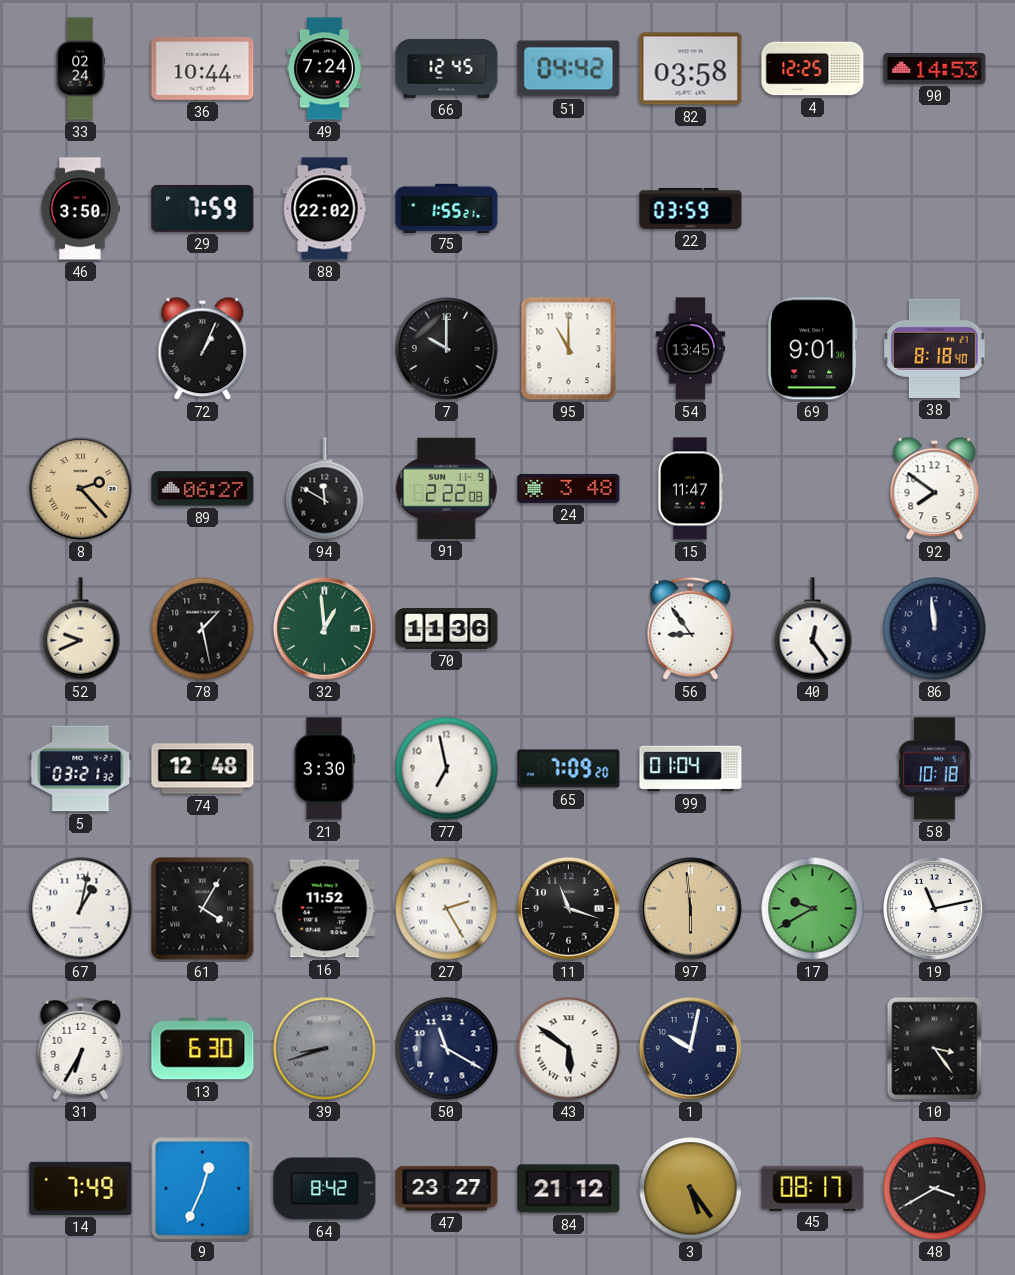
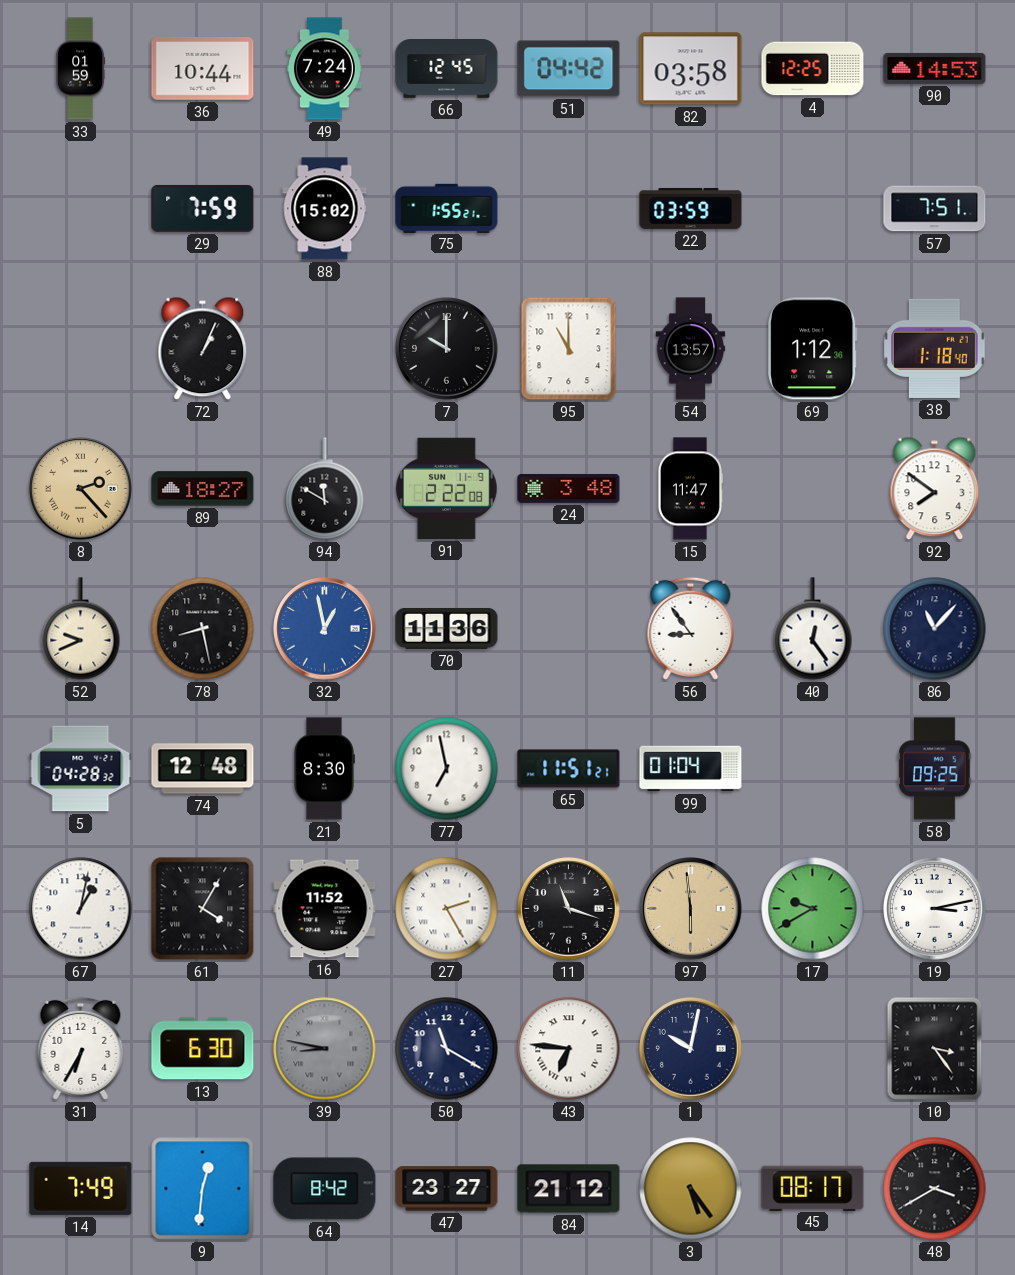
33: 02:24 -> 01:59
46: 3:50 -> none
88: 22:02 -> 15:02
57: none -> 7:51
54: 13:45 -> 13:57
69: 9:01 -> 1:12
38: 8:18 -> 1:18
89: 06:27 -> 18:27
78: 1:28 -> 8:28
32: 12:59 -> 12:58
32 dial: green -> blue
86: 11:59 -> 11:07
5: 03:21 -> 04:28
21: 3:30 -> 8:30
65: 7:09 -> 11:51
58: 10:18 -> 09:25
19: 11:13 -> 3:13
39: 8:42 -> 8:47
43: 5:51 -> 6:46
9: 12:34 -> 12:31
